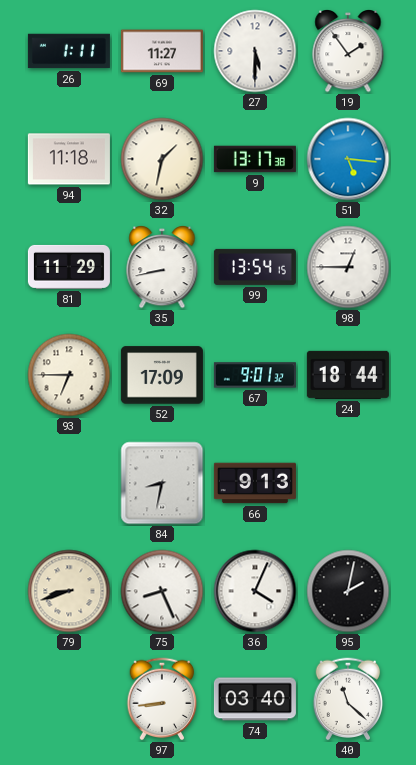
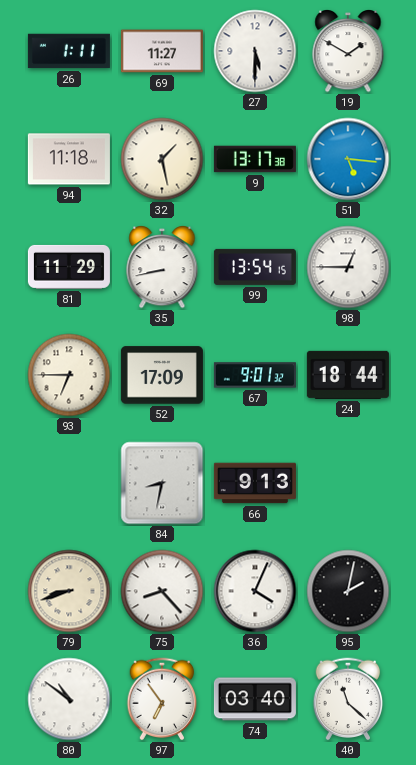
19: 1:54 -> 1:50
32: 1:32 -> 1:28
75: 8:26 -> 8:23
80: none -> 10:51
97: 8:44 -> 6:54
